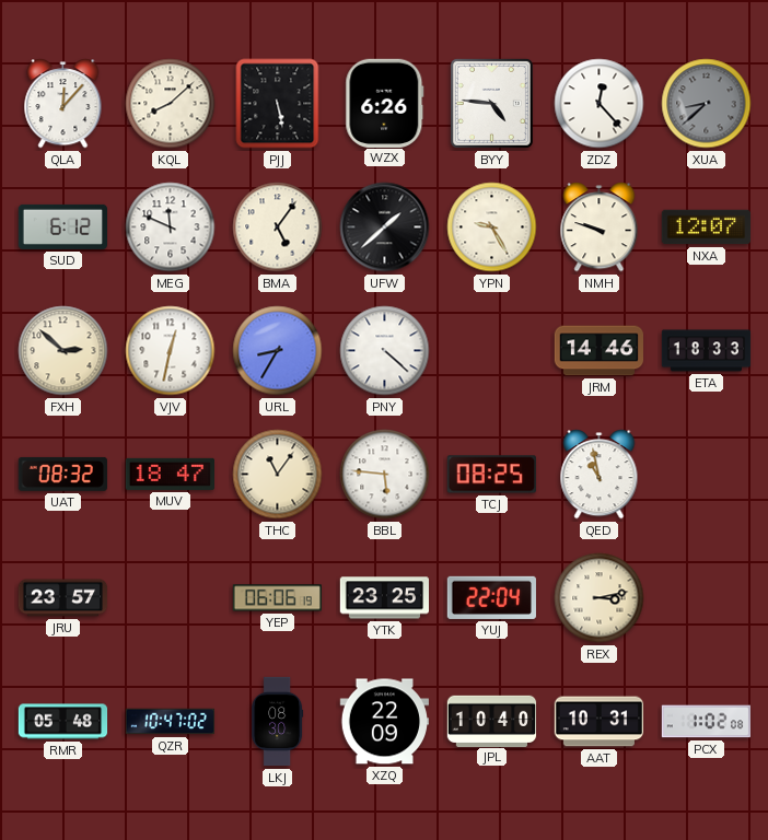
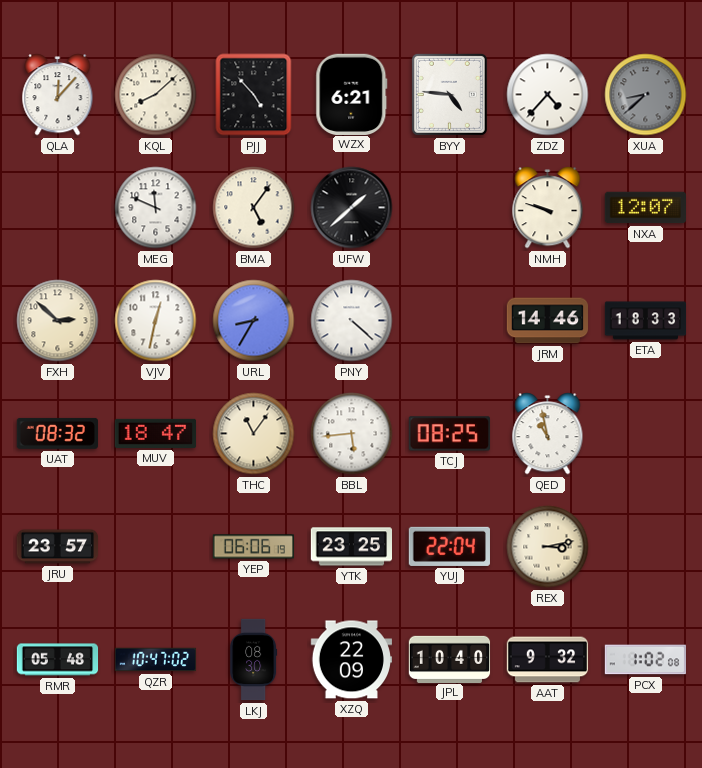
PJJ: 5:28 -> 4:53
WZX: 6:26 -> 6:21
ZDZ: 12:23 -> 4:37
SUD: 6:12 -> none
YPN: 9:25 -> none
BBL: 5:46 -> 5:44
AAT: 10:31 -> 9:32
